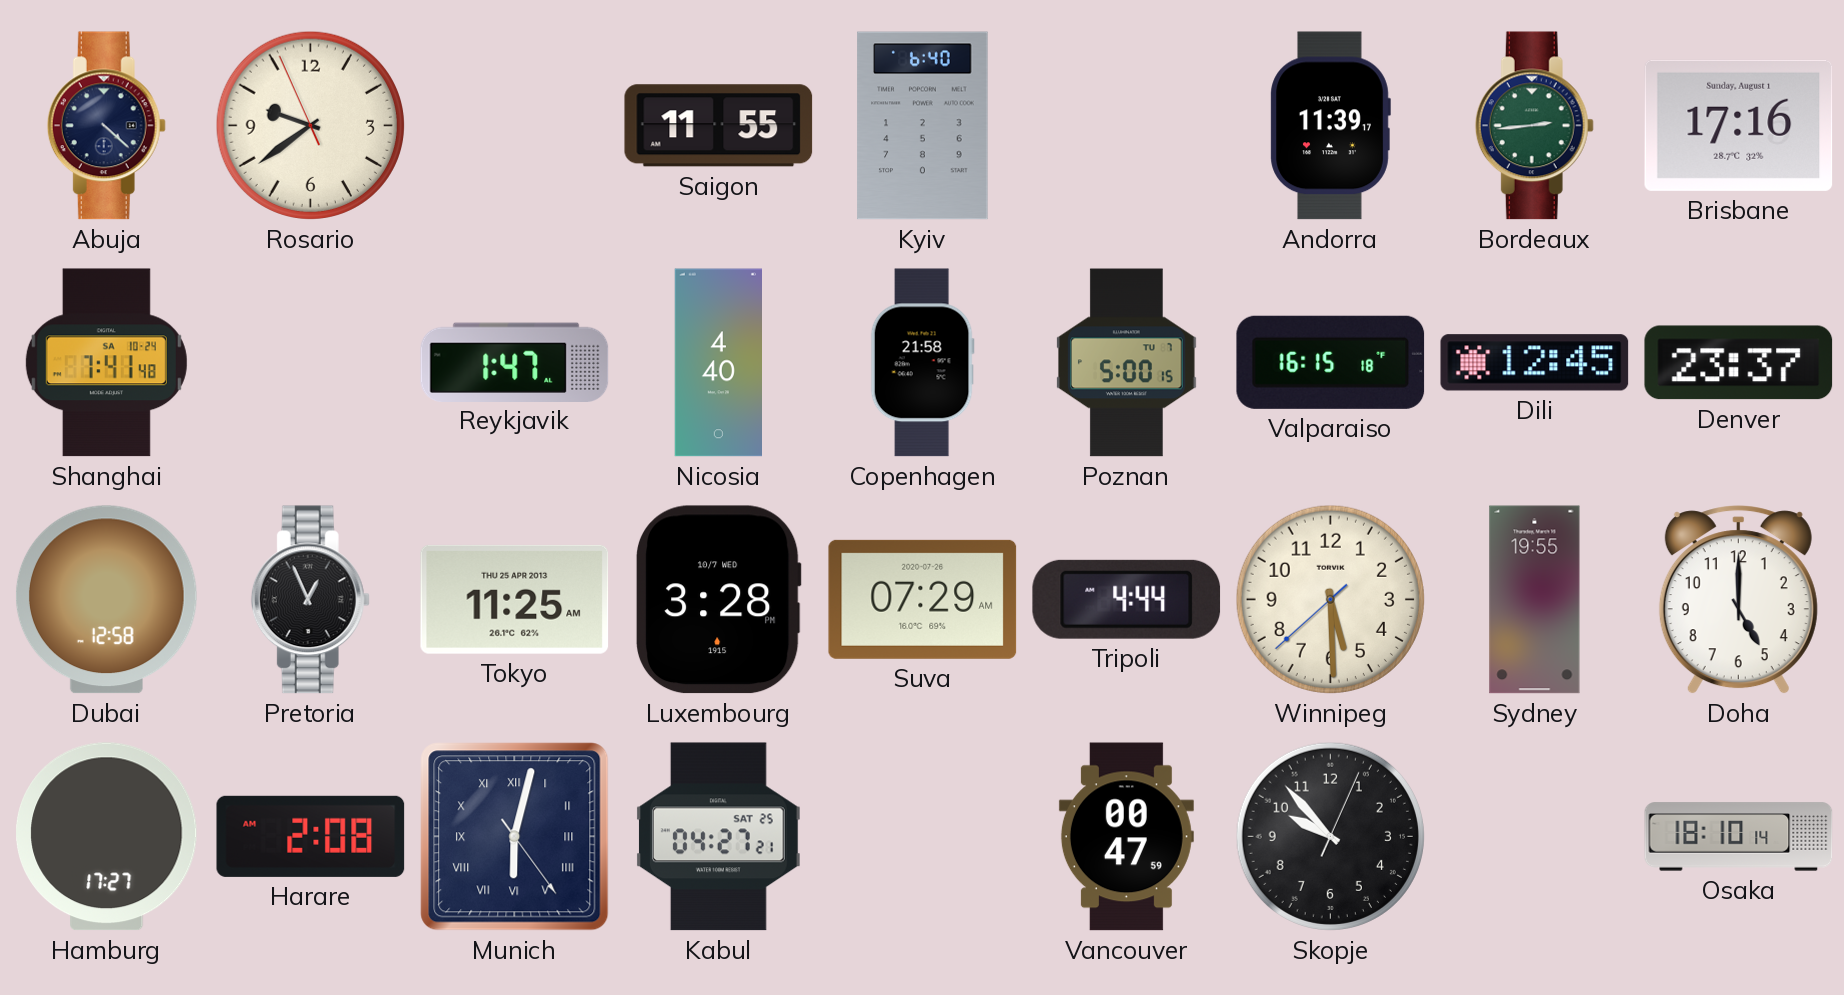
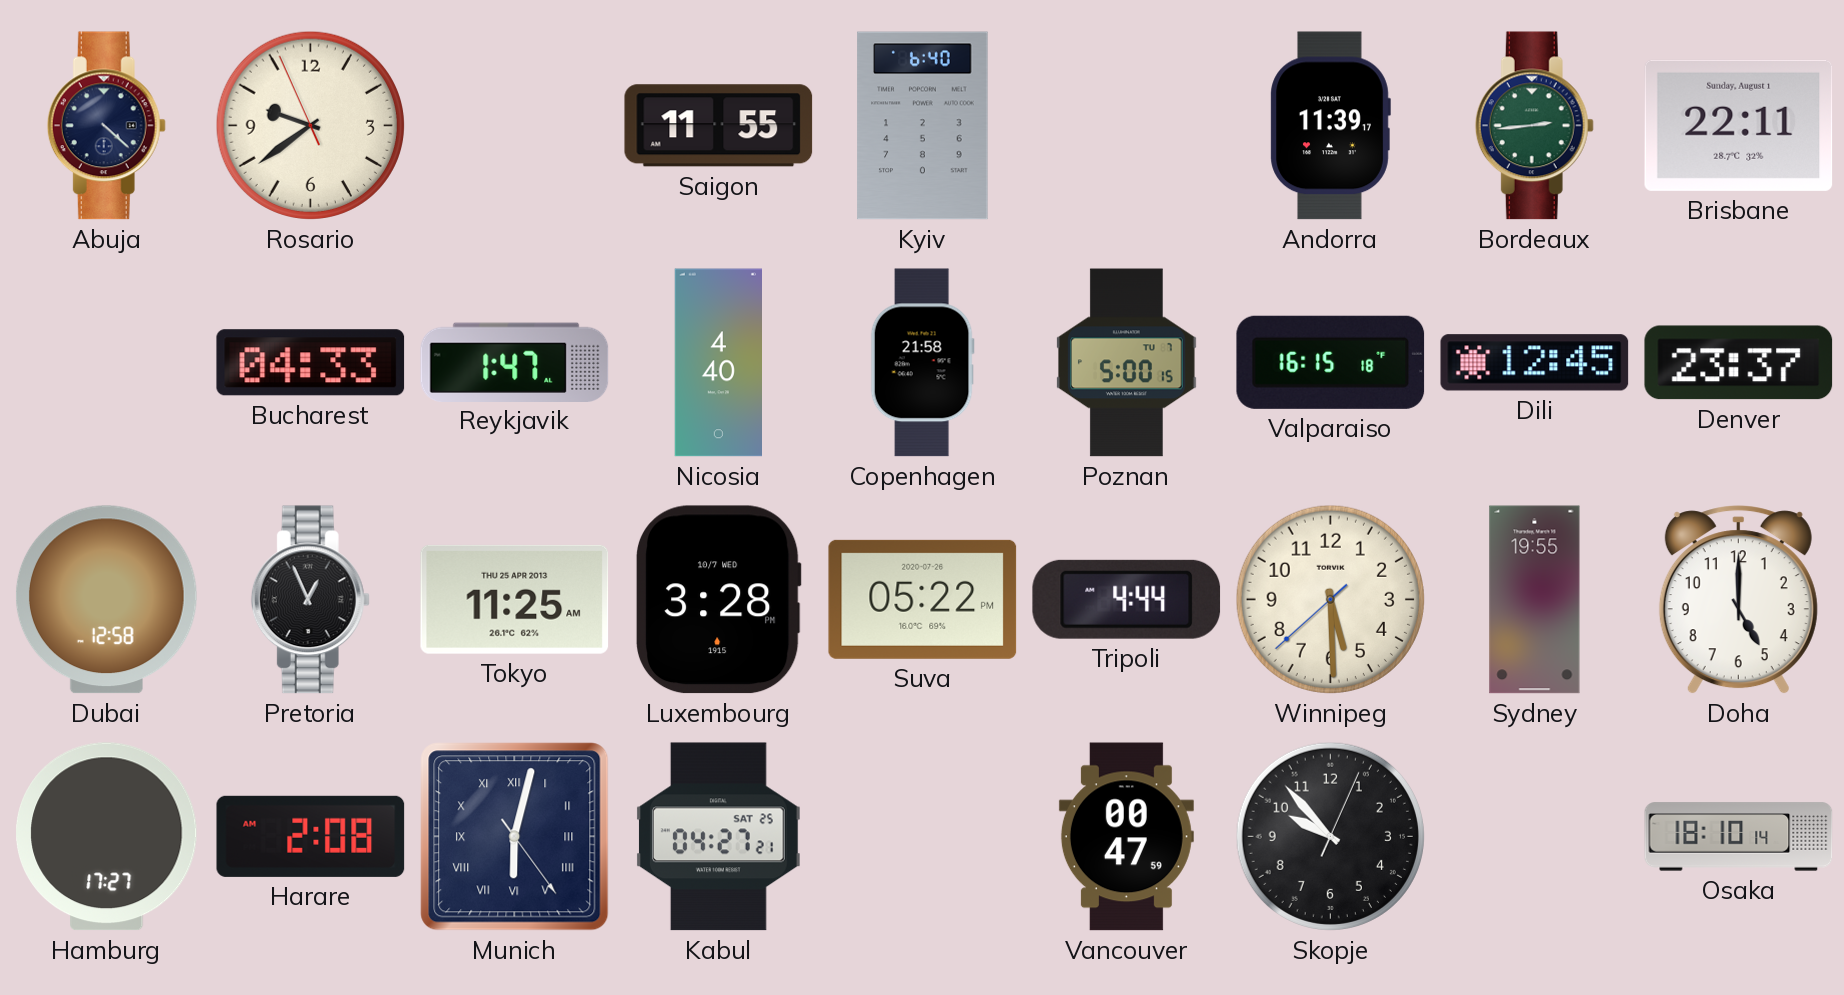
Brisbane: 17:16 -> 22:11
Shanghai: 7:41 -> none
Bucharest: none -> 04:33
Suva: 07:29 -> 05:22
